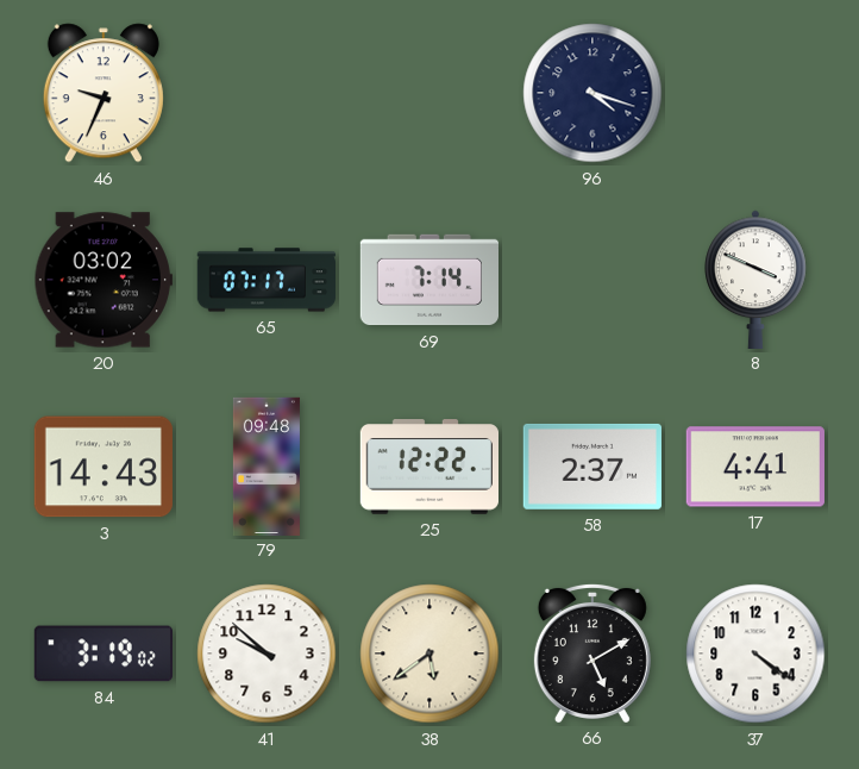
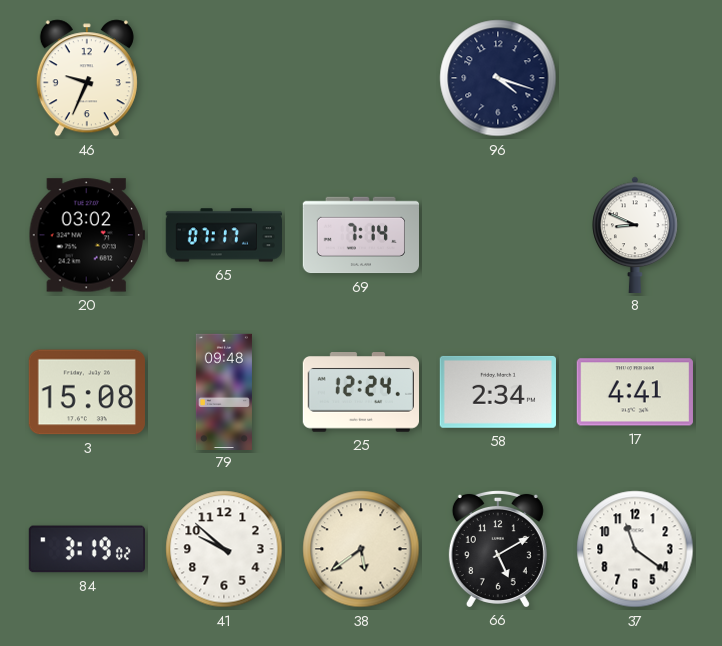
8: 3:49 -> 8:49
3: 14:43 -> 15:08
25: 12:22 -> 12:24
58: 2:37 -> 2:34
37: 4:21 -> 11:21
